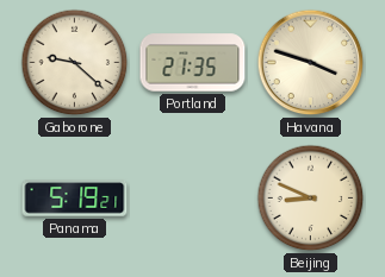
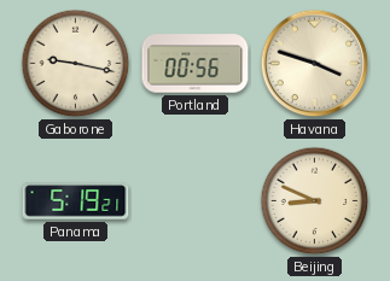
Gaborone: 9:22 -> 9:17
Portland: 21:35 -> 00:56
